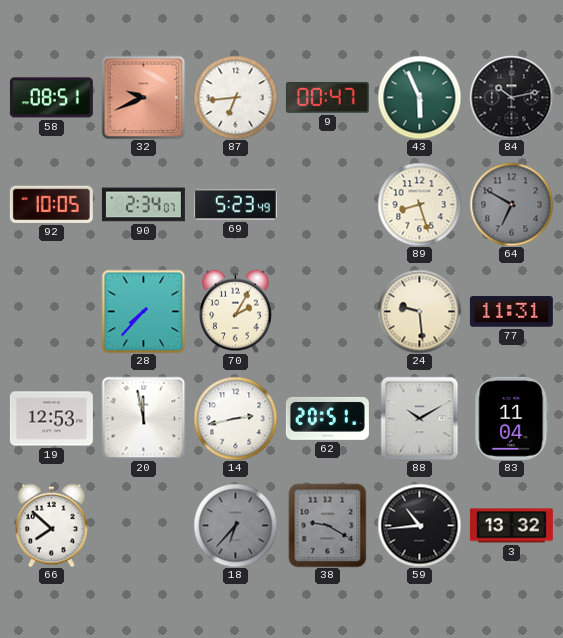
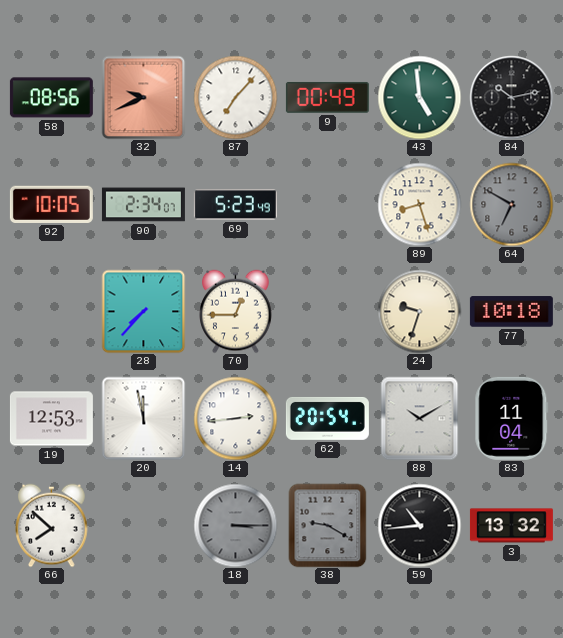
58: 08:51 -> 08:56
87: 6:44 -> 7:07
9: 00:47 -> 00:49
43: 5:56 -> 4:59
70: 2:05 -> 12:45
24: 9:29 -> 9:33
77: 11:31 -> 10:18
14: 2:43 -> 2:44
62: 20:51 -> 20:54
18: 6:37 -> 3:15
